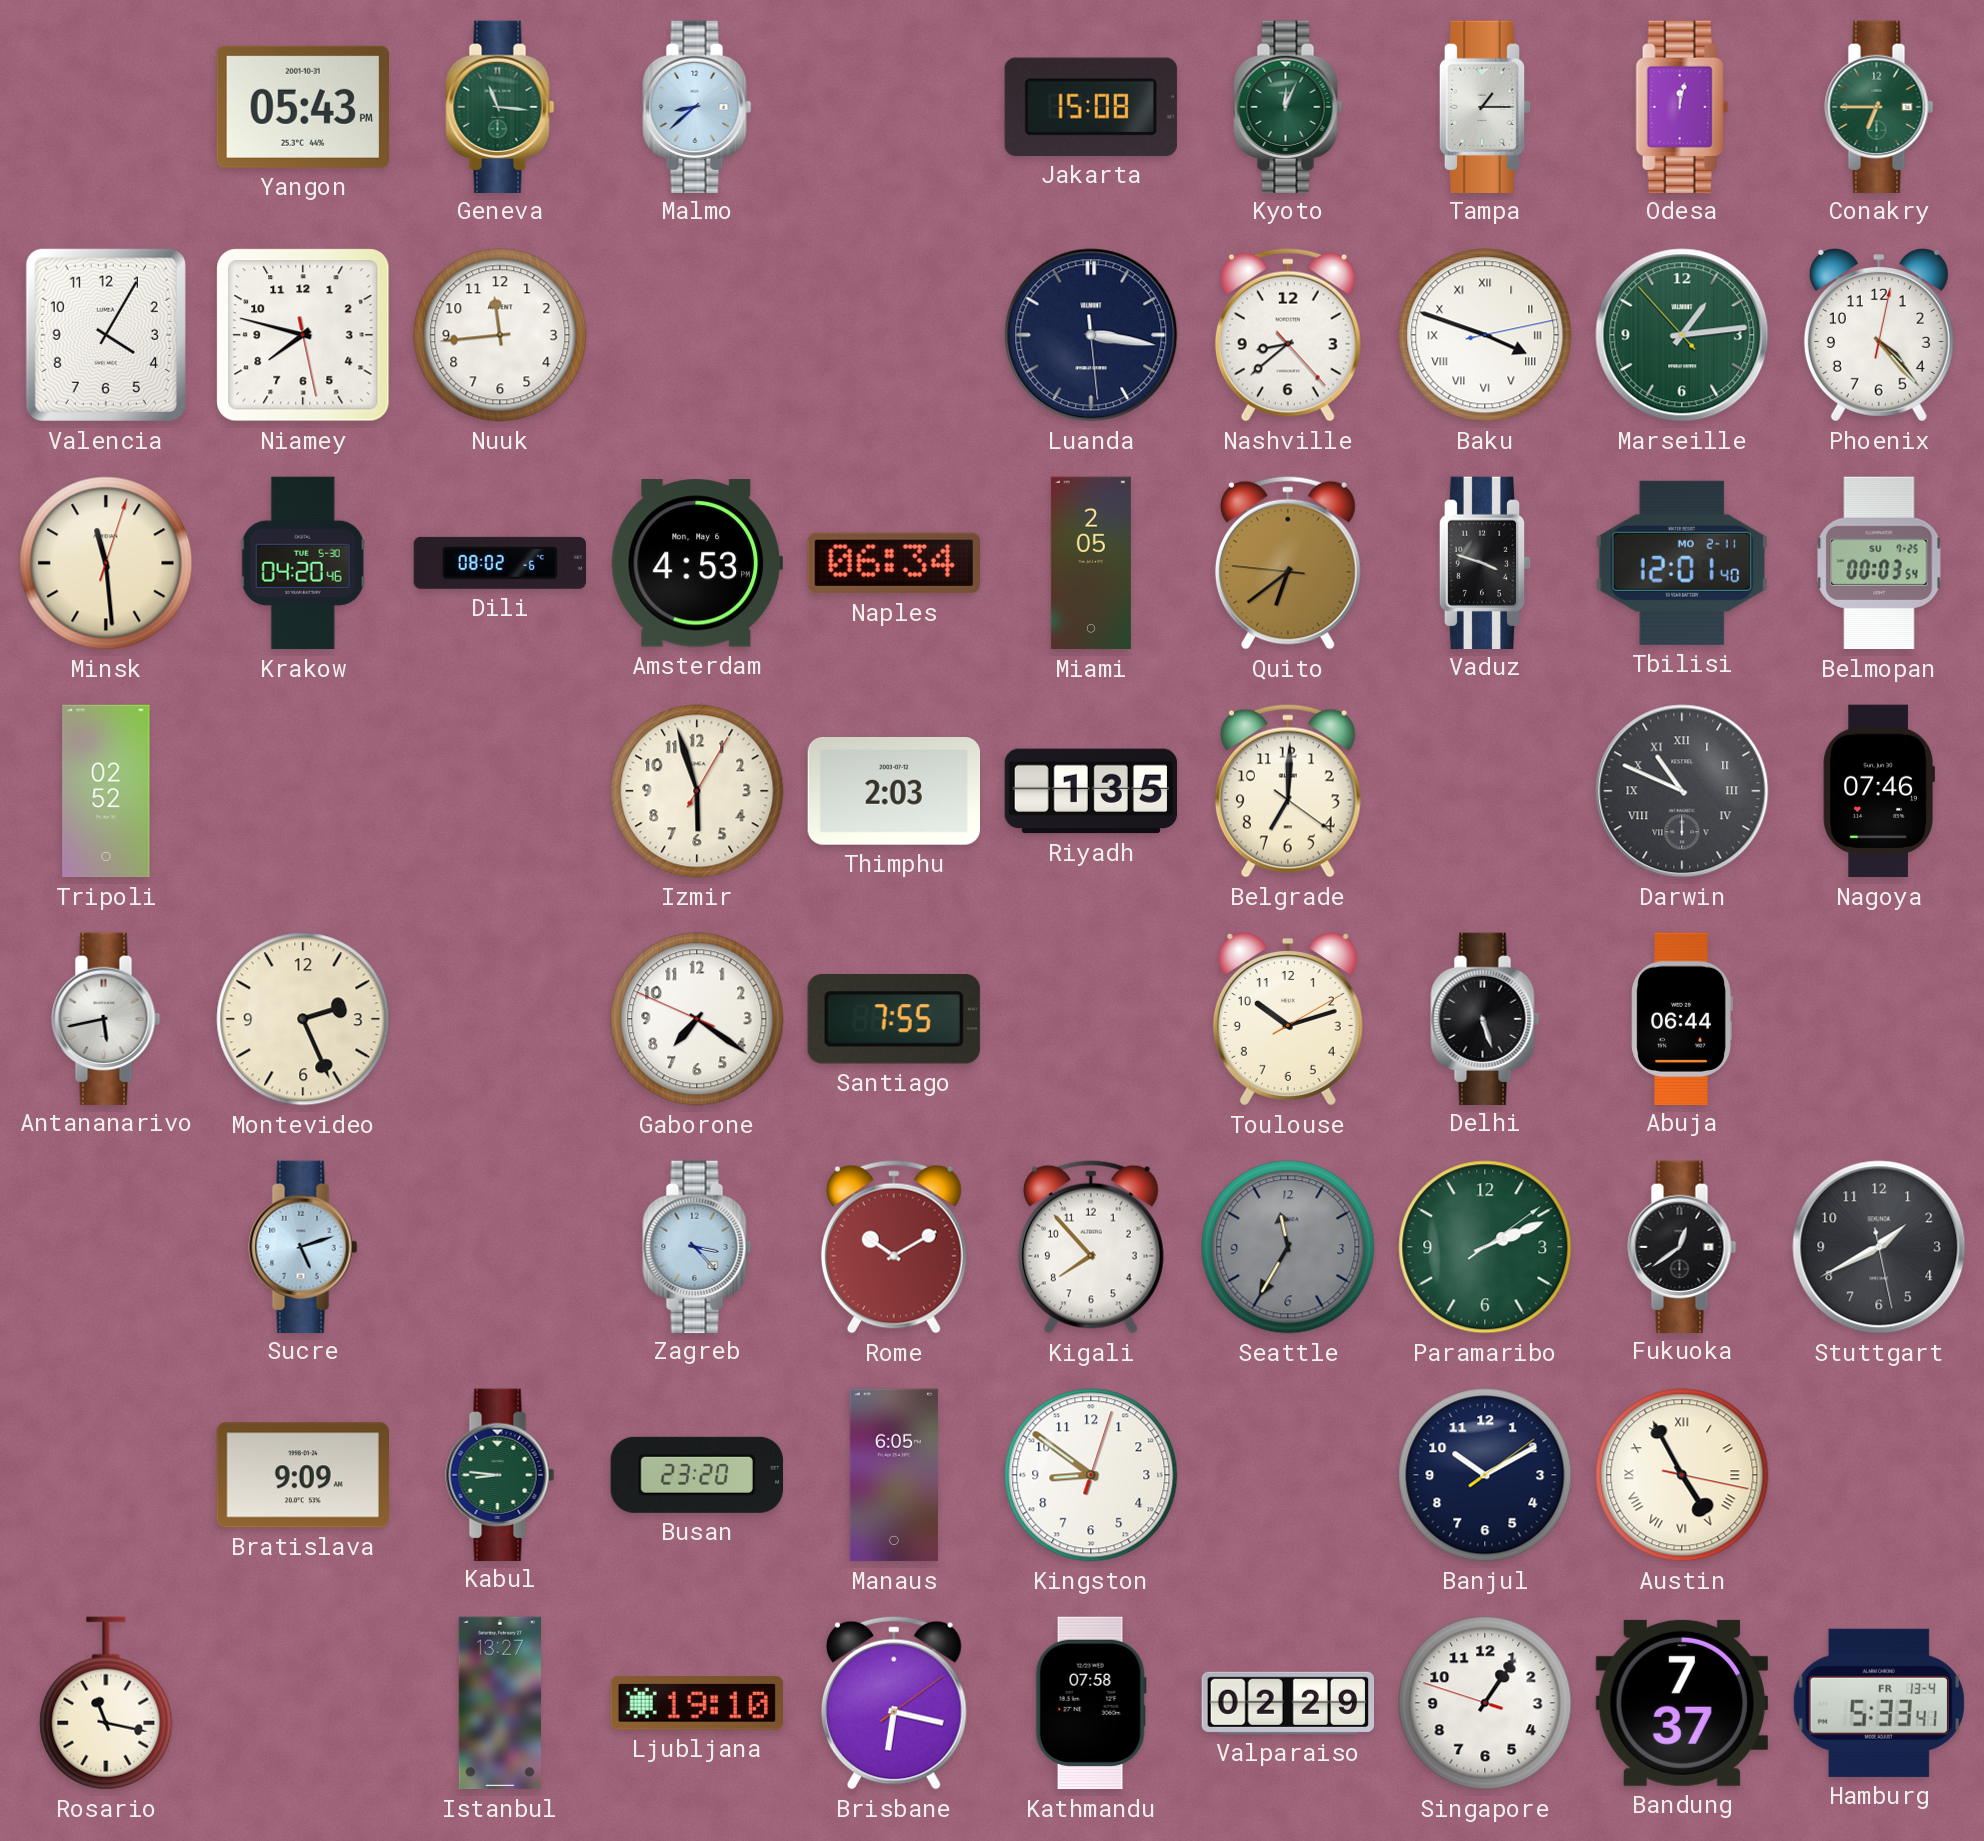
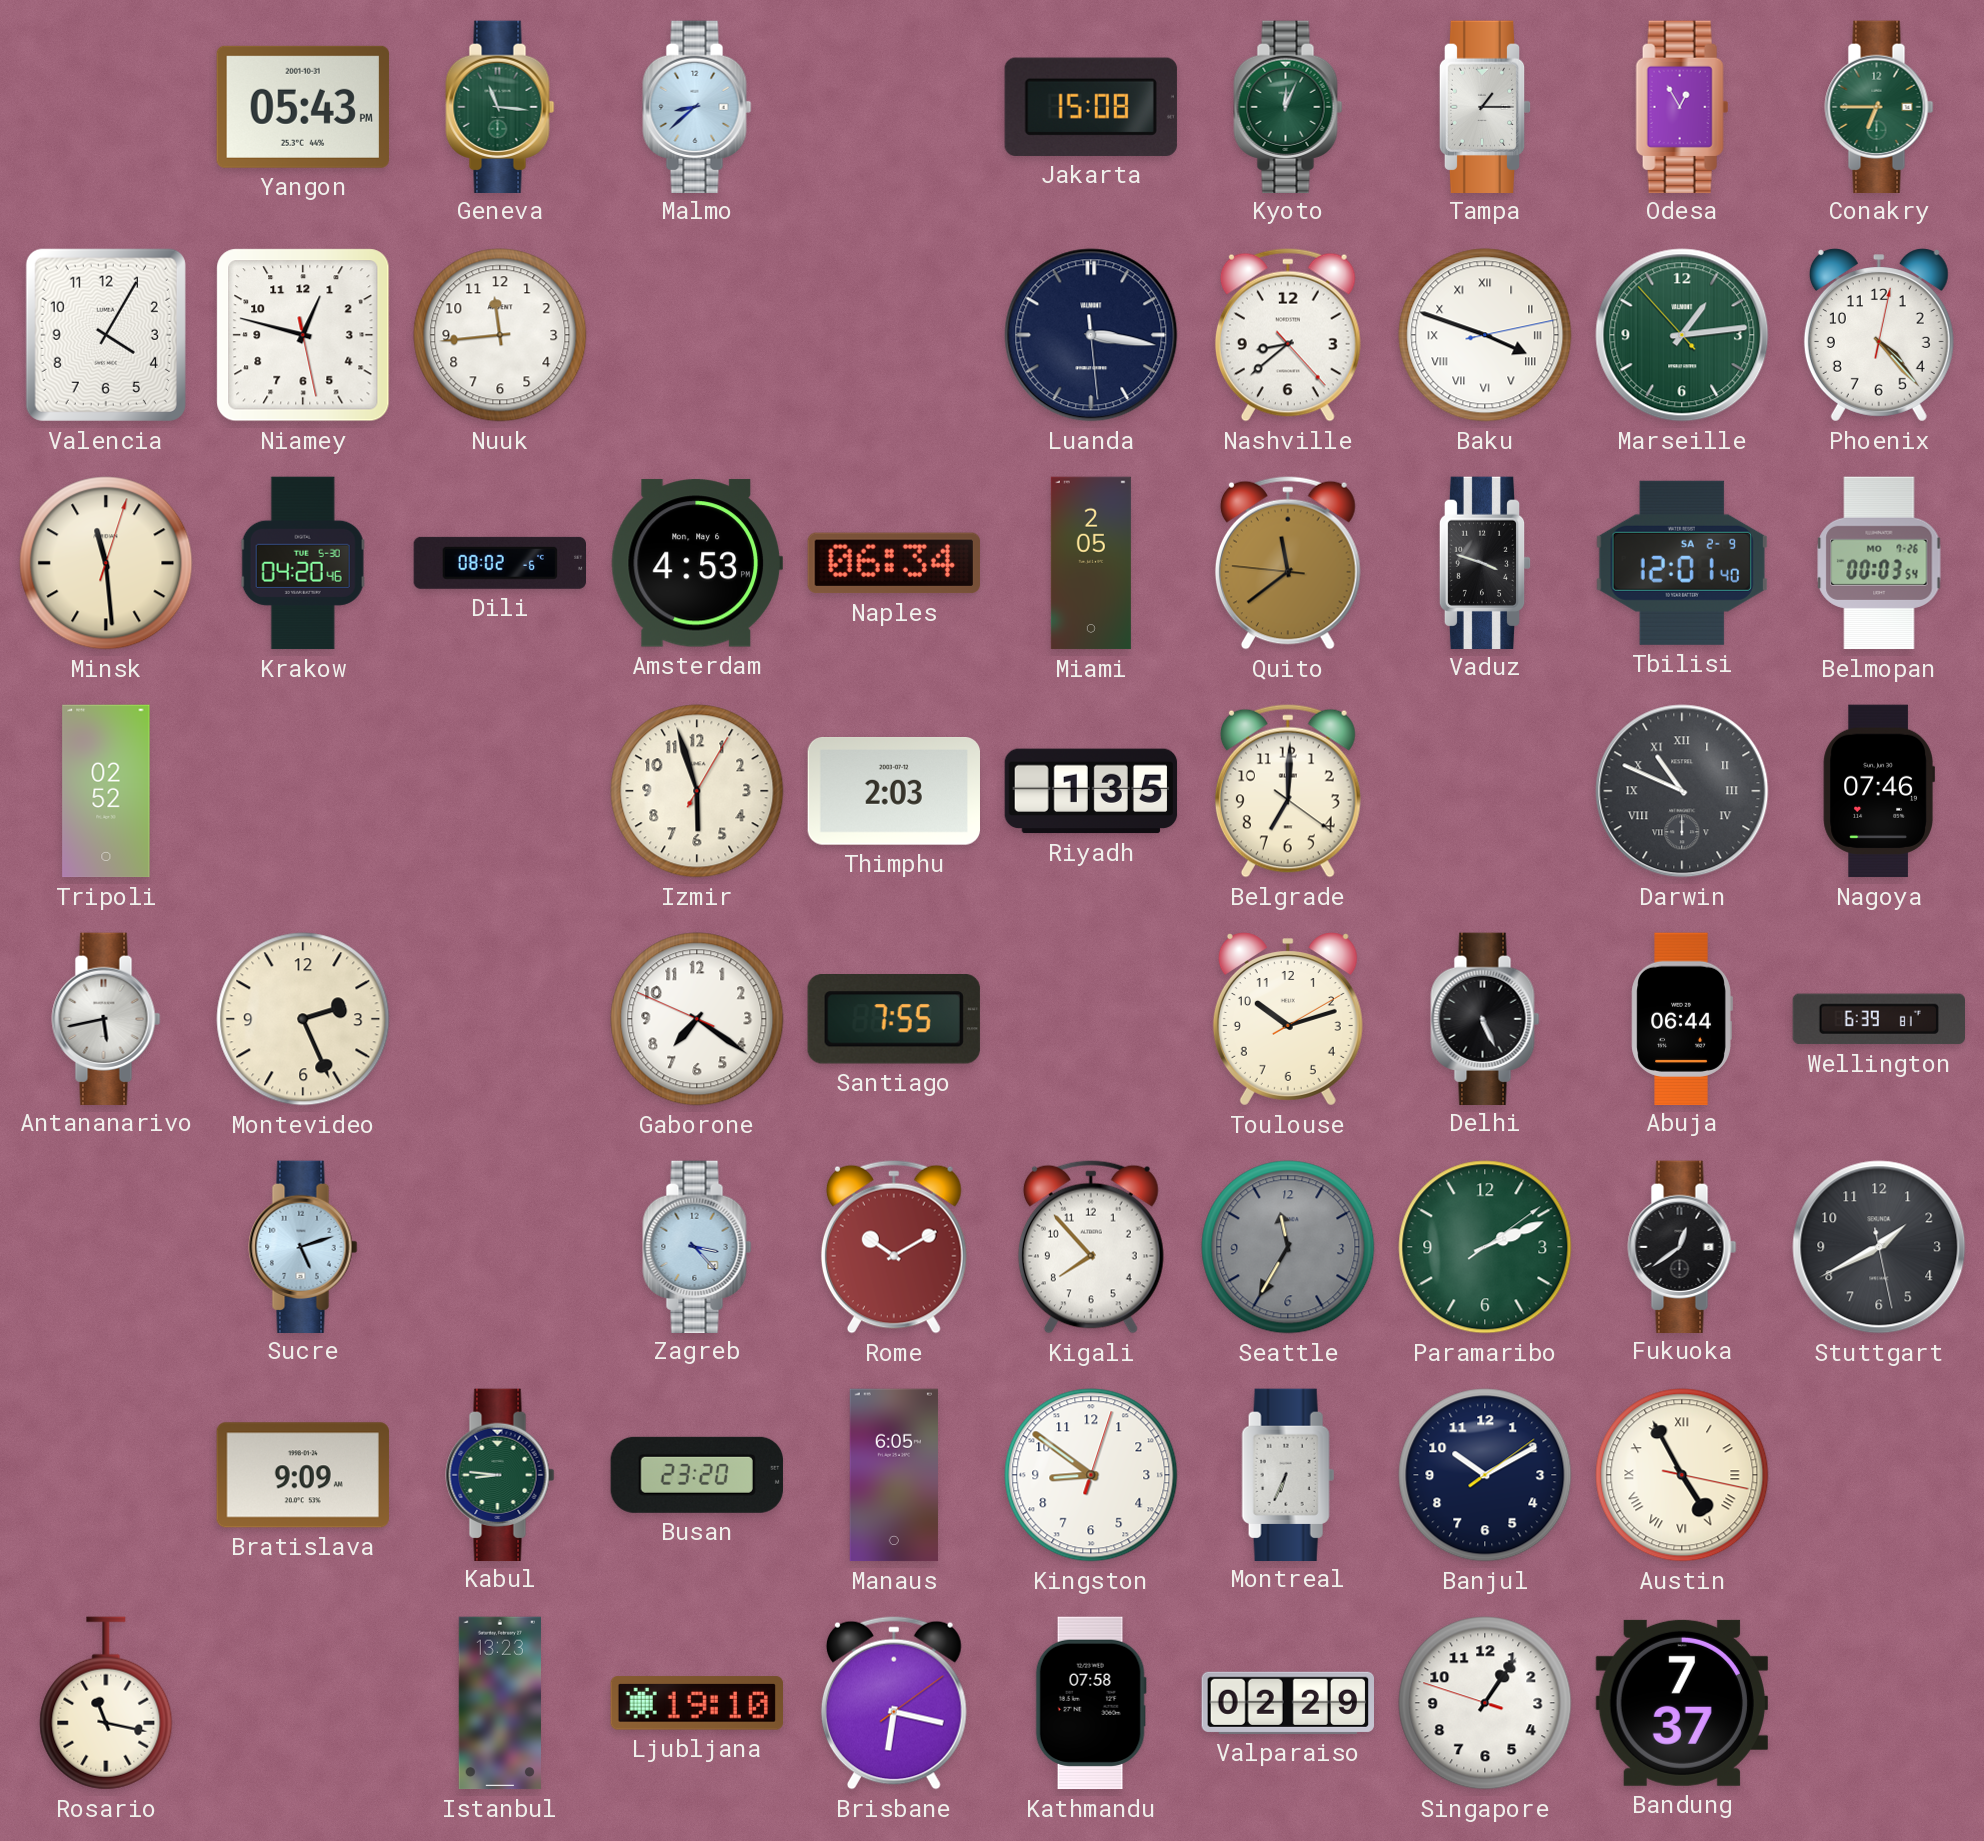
Odesa: 12:02 -> 12:55
Niamey: 7:47 -> 12:47
Quito: 6:38 -> 11:38
Tbilisi date: MO 2-11 -> SA 2-9
Belmopan date: SU 7-25 -> MO 7-26
Delhi: 5:27 -> 5:26
Wellington: none -> 6:39
Montreal: none -> 6:34
Istanbul: 13:27 -> 13:23
Hamburg: 5:33 -> none
